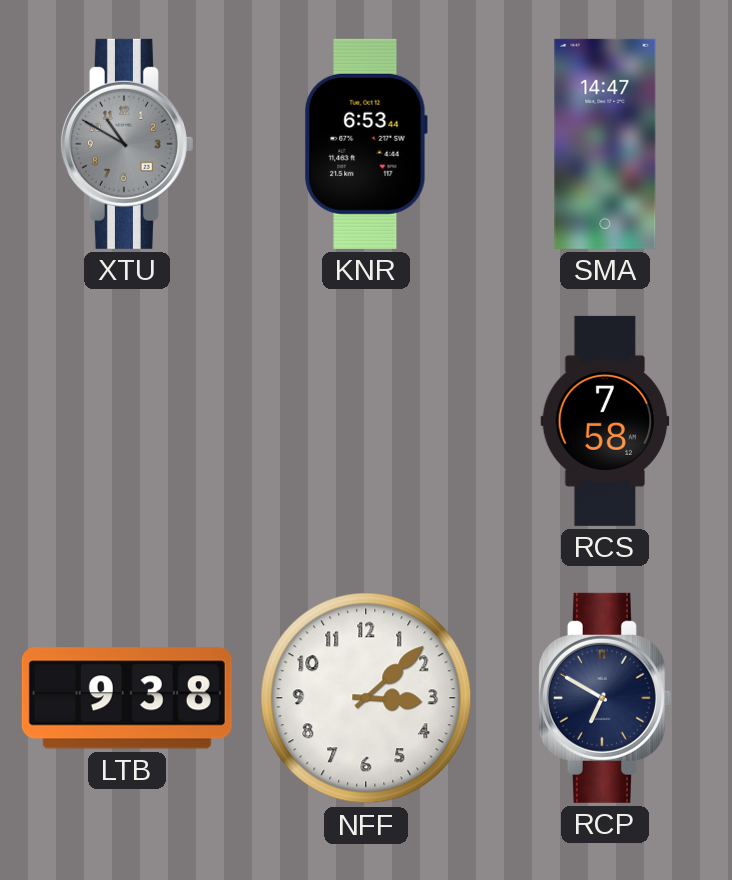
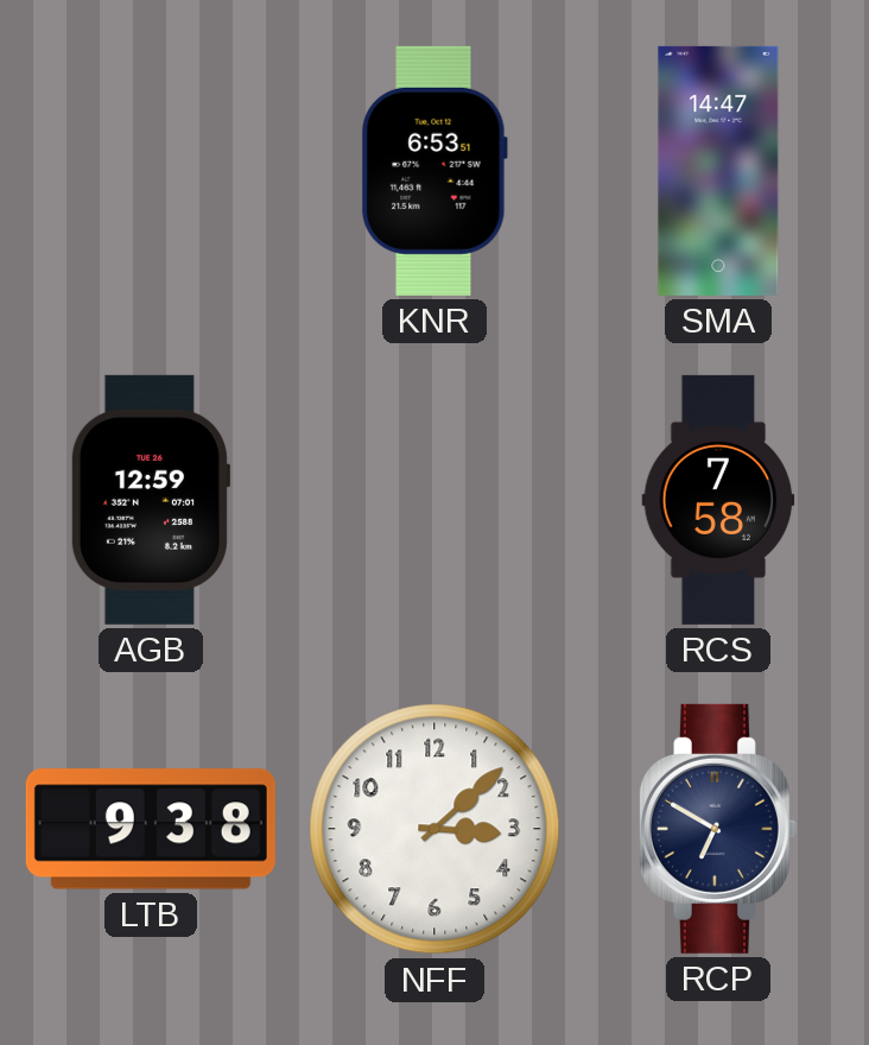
XTU: 10:50 -> none
KNR: 6:53:44 -> 6:53:51
AGB: none -> 12:59
